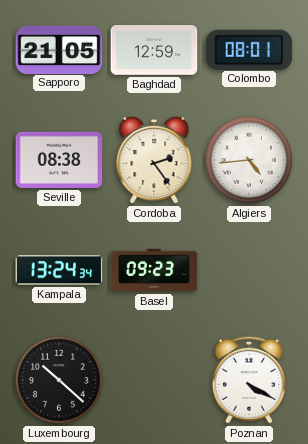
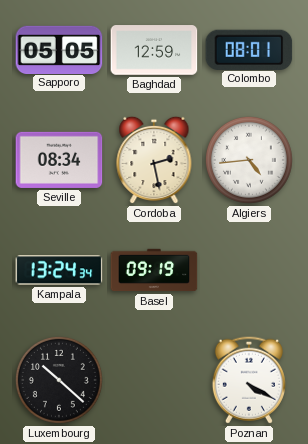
Sapporo: 21:05 -> 05:05
Seville: 08:38 -> 08:34
Cordoba: 2:24 -> 2:28
Basel: 09:23 -> 09:19
